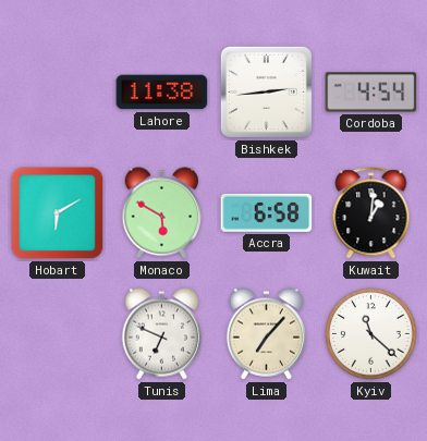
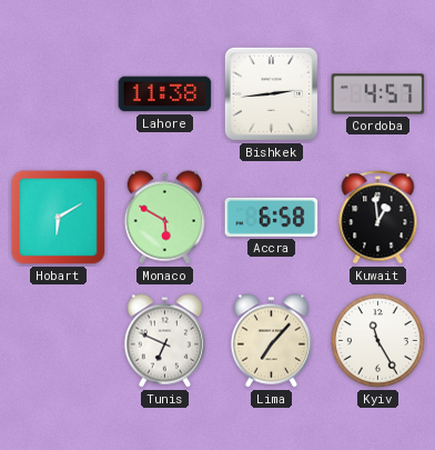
Cordoba: 4:54 -> 4:57
Kuwait: 1:01 -> 12:59
Kyiv: 11:22 -> 11:25
